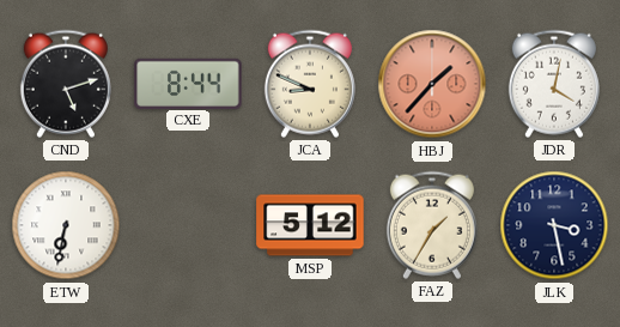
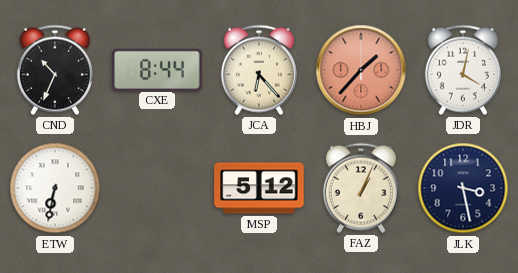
CND: 5:12 -> 10:34
JCA: 8:49 -> 6:23
FAZ: 1:35 -> 1:04
